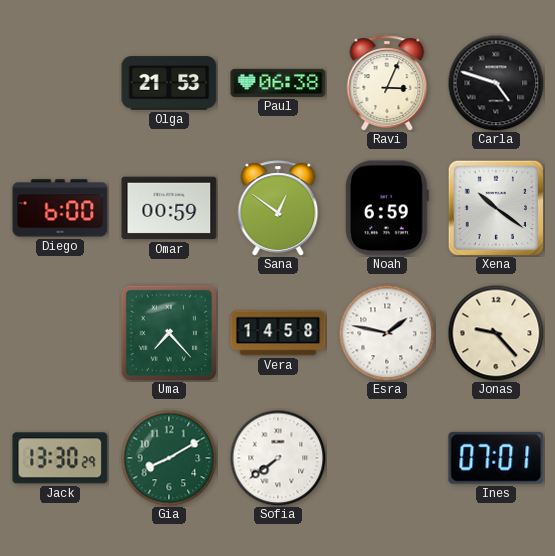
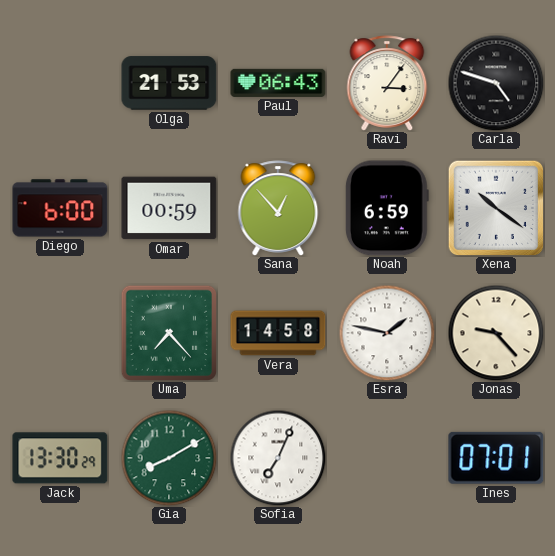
Paul: 06:38 -> 06:43
Ravi: 3:04 -> 3:06
Sana: 12:51 -> 12:53
Sofia: 7:39 -> 7:04
